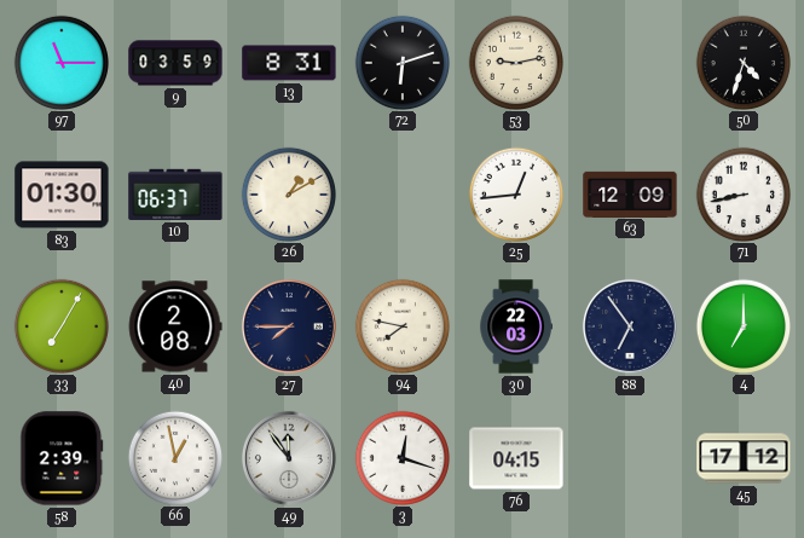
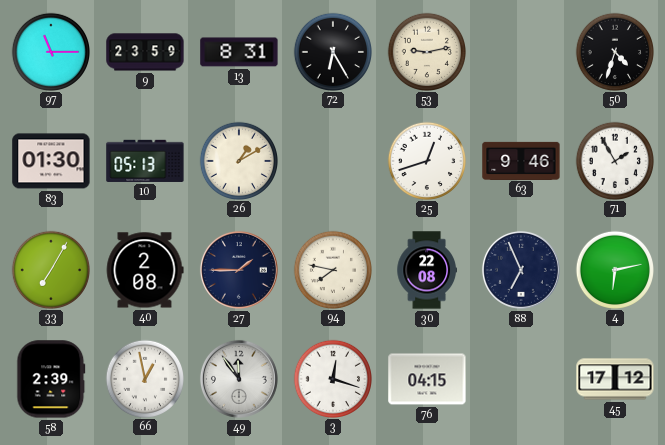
9: 03:59 -> 23:59
72: 6:12 -> 6:25
10: 06:37 -> 05:13
25: 12:44 -> 12:42
63: 12:09 -> 9:46
71: 8:43 -> 1:55
27: 7:45 -> 1:45
30: 22:03 -> 22:08
88: 6:54 -> 6:56
4: 7:00 -> 6:13
